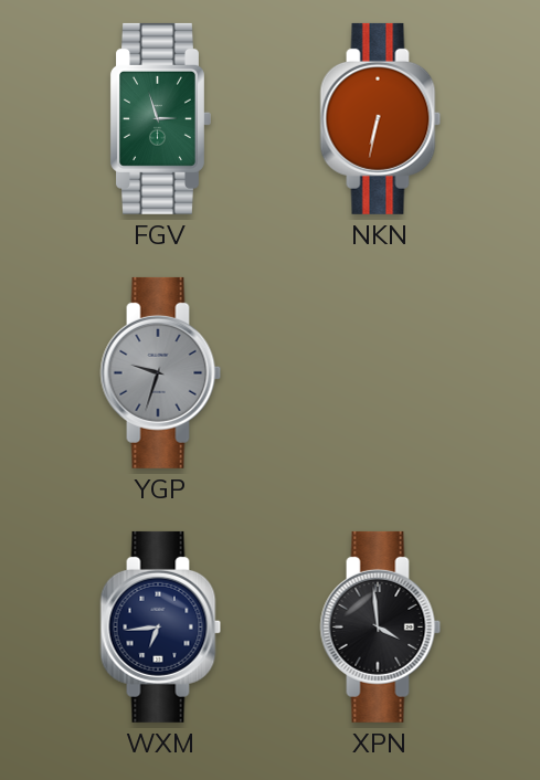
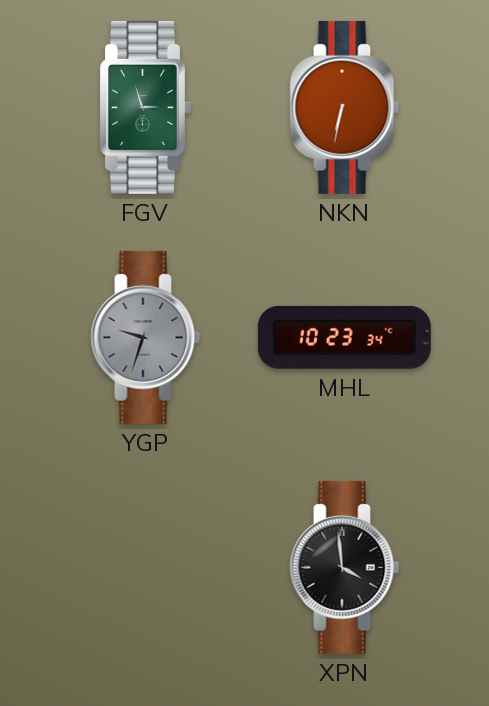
MHL: none -> 10:23
WXM: 6:44 -> none
